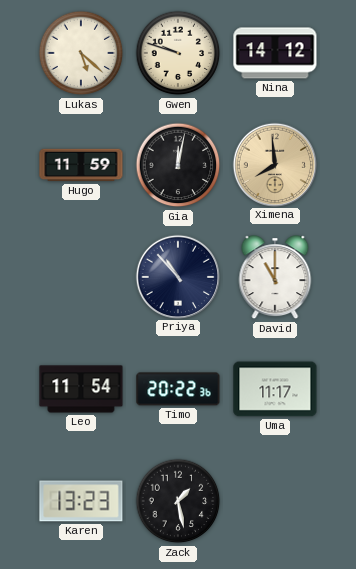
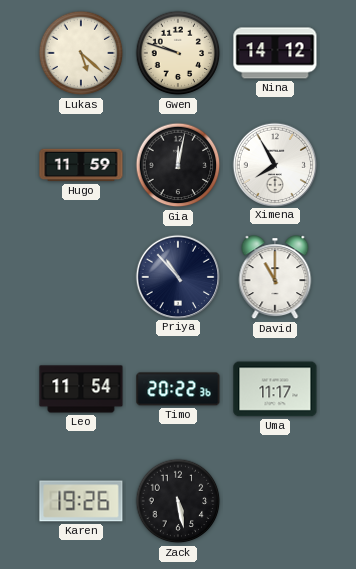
Ximena: 7:59 -> 7:55
Ximena dial: champagne -> white
Karen: 13:23 -> 19:26
Zack: 1:28 -> 5:28
